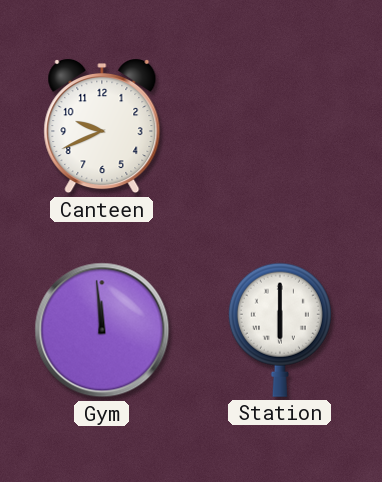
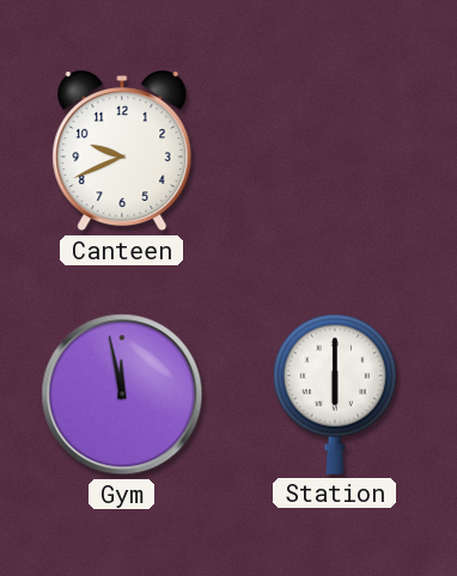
Gym: 11:59 -> 11:58
